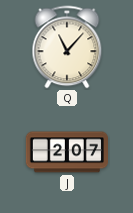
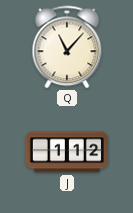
J: 2:07 -> 1:12
